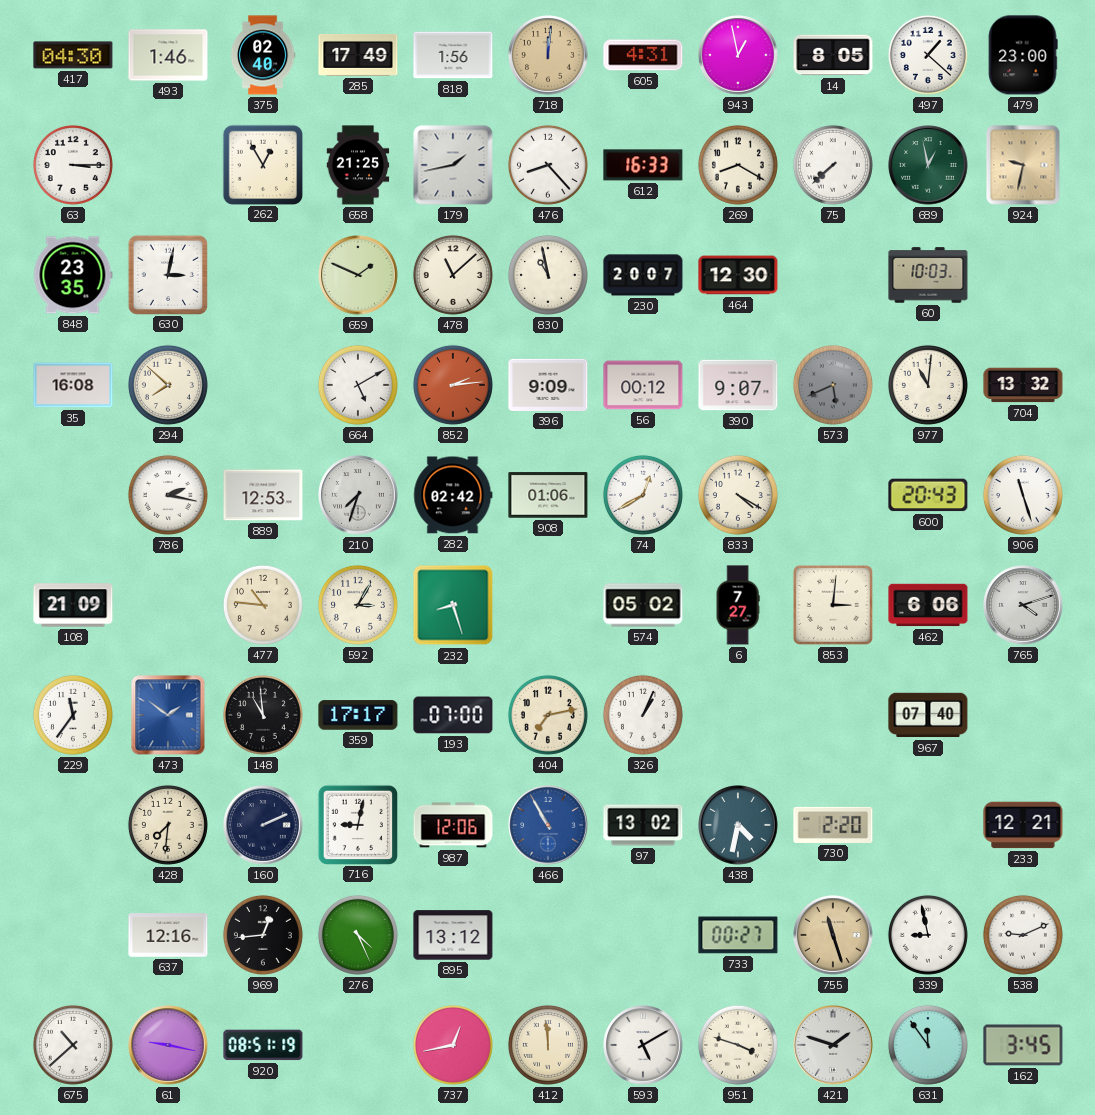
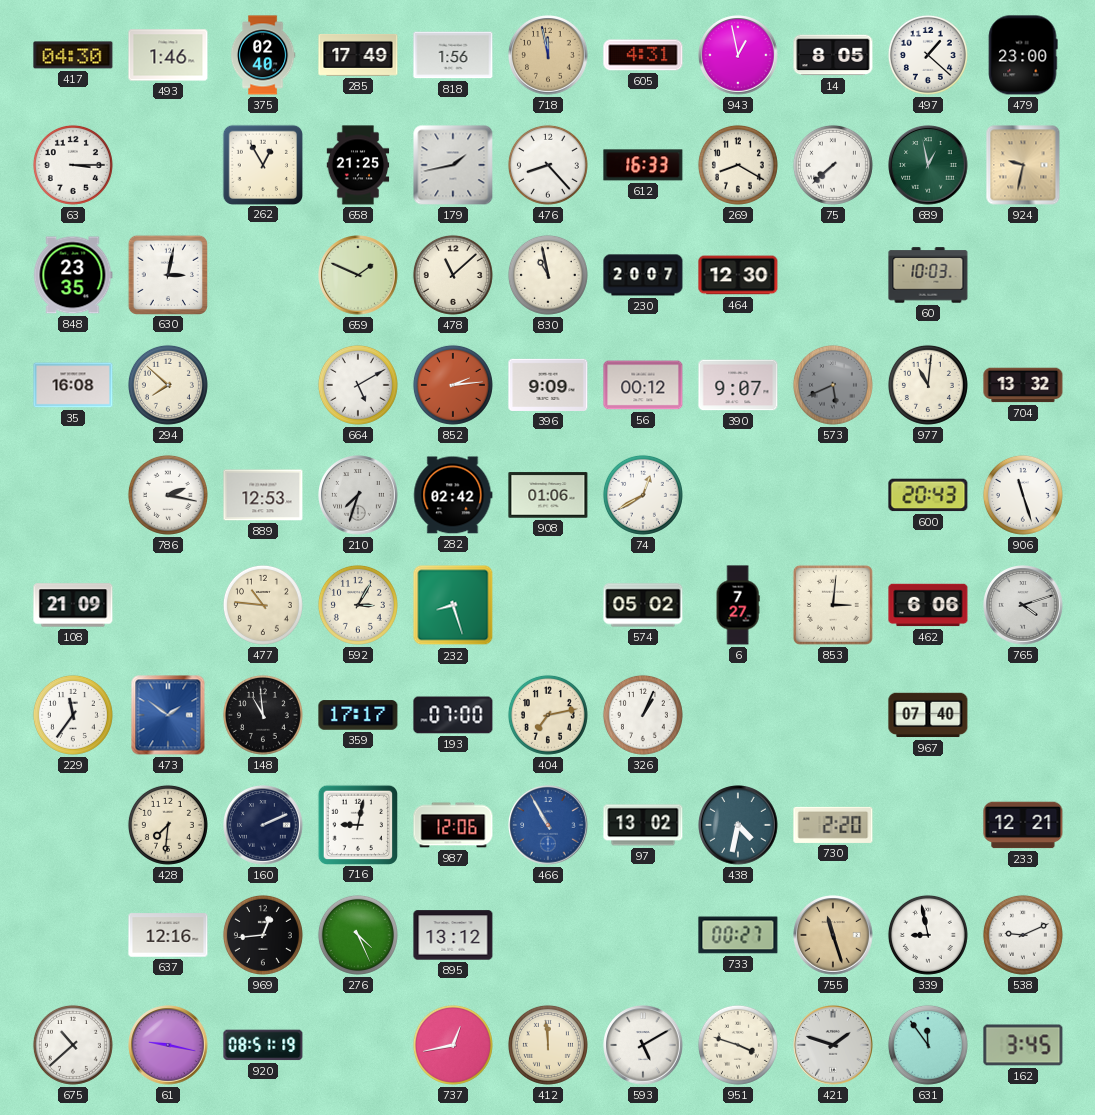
718: 12:01 -> 11:58
833: 4:20 -> none
